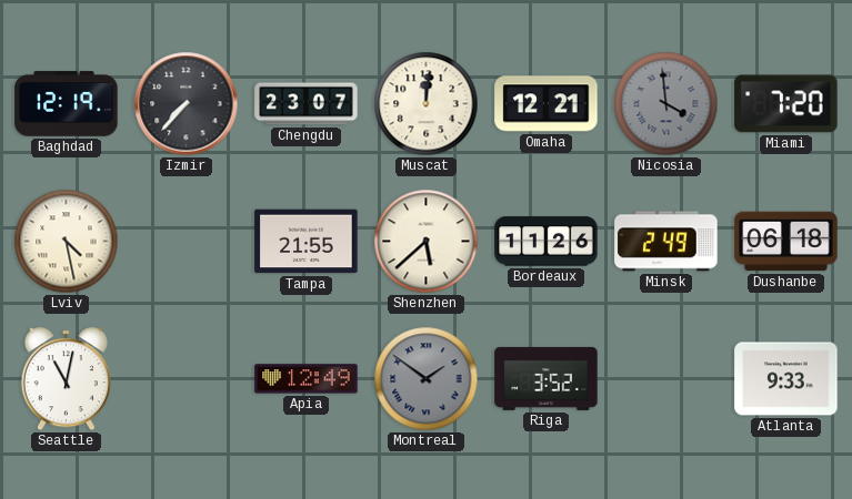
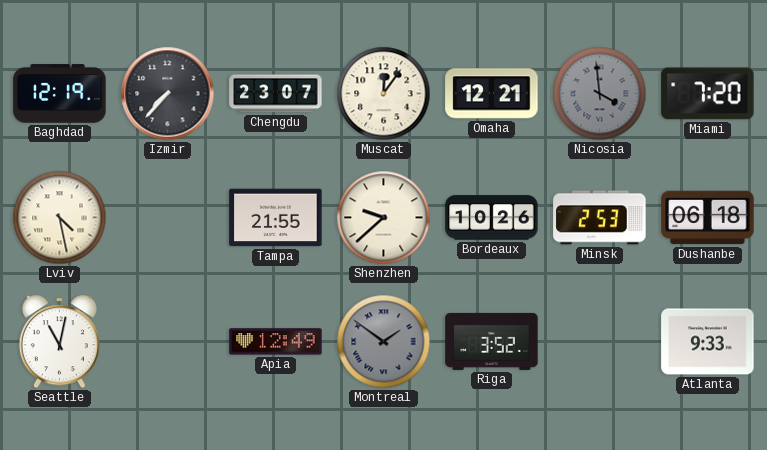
Muscat: 12:01 -> 12:06
Shenzhen: 5:38 -> 9:38
Bordeaux: 11:26 -> 10:26
Minsk: 2:49 -> 2:53
